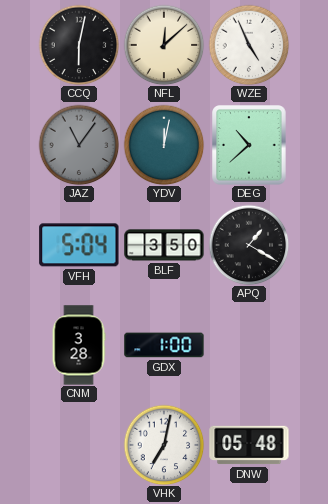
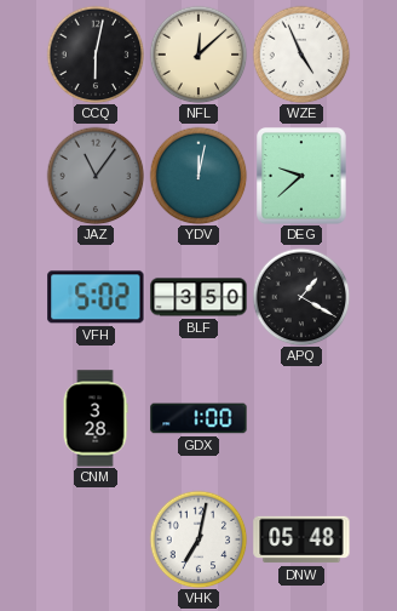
DEG: 10:38 -> 9:38
VFH: 5:04 -> 5:02
